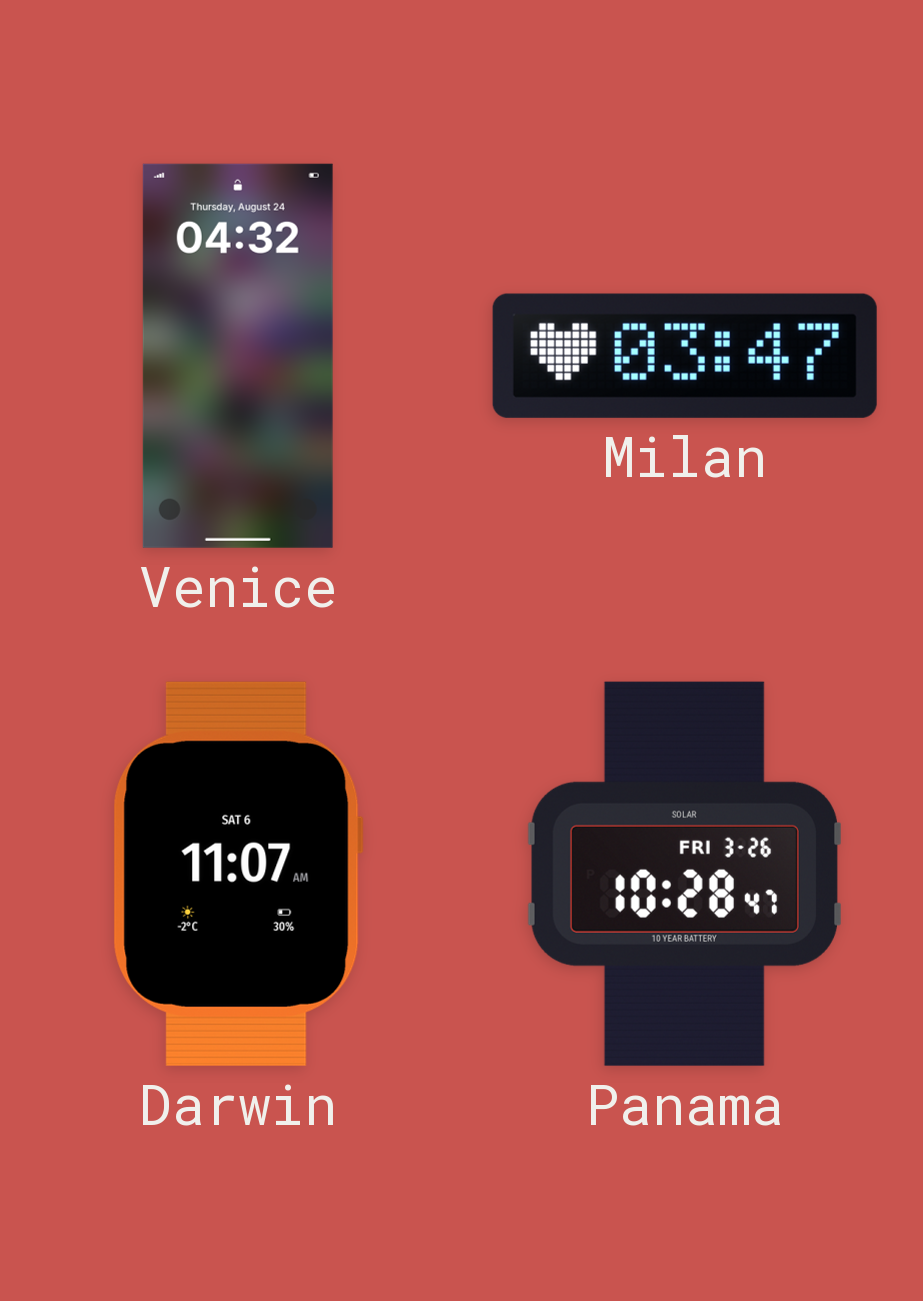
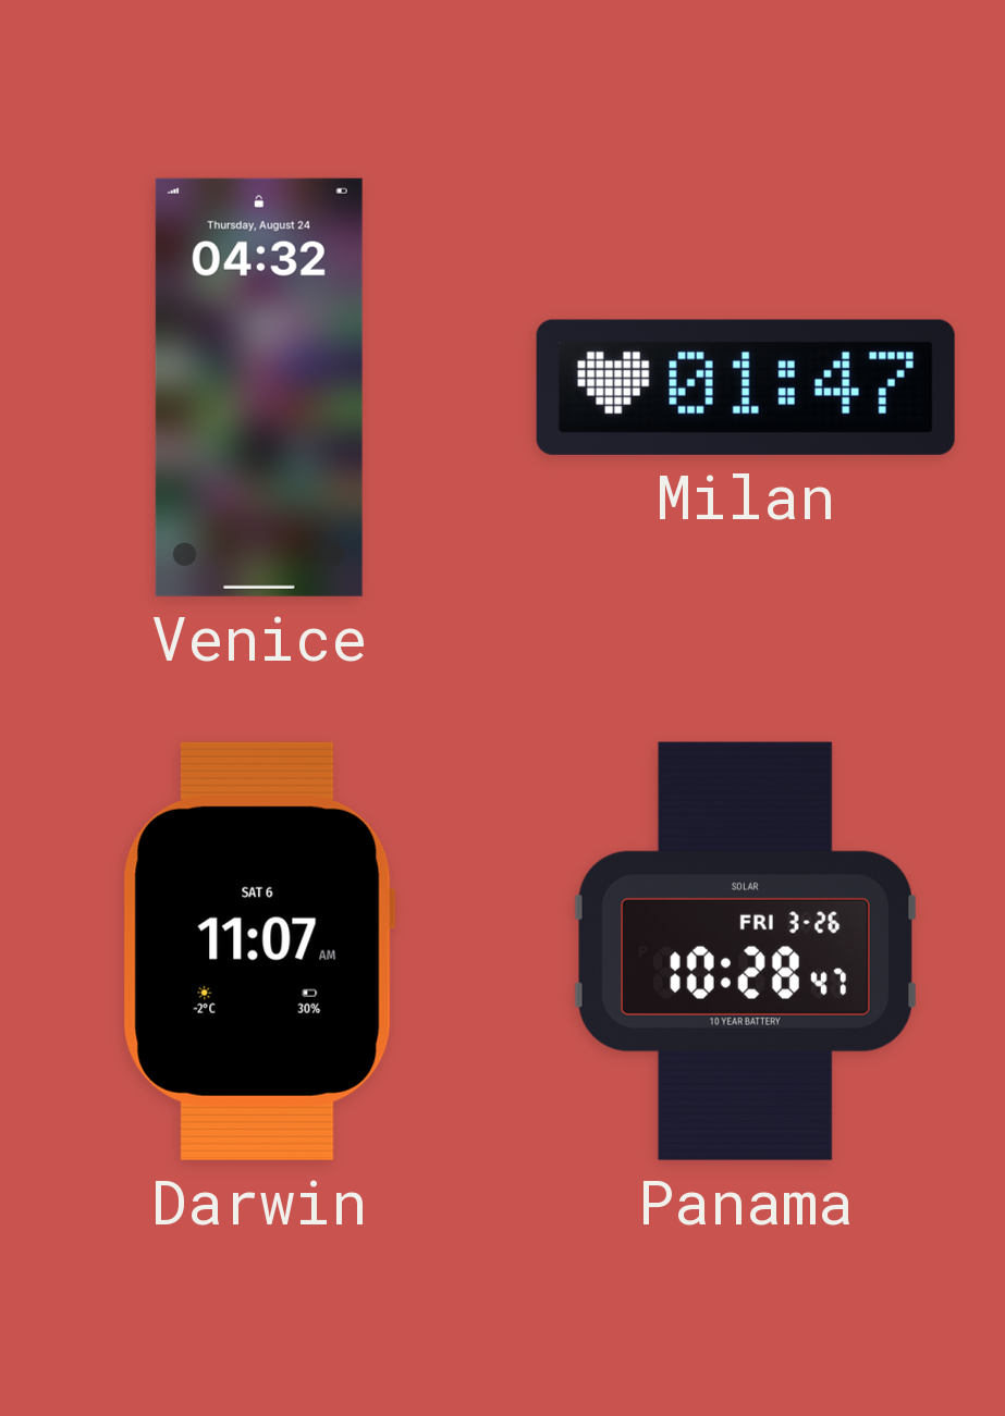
Milan: 03:47 -> 01:47
